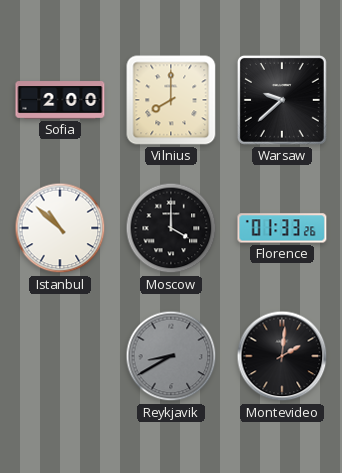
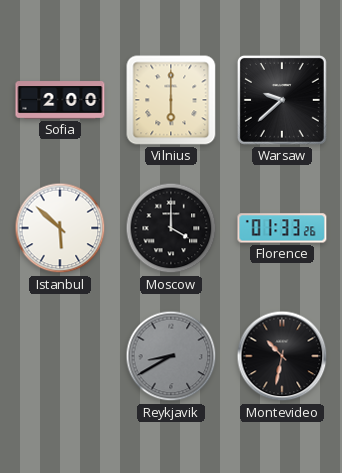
Vilnius: 8:00 -> 6:00
Istanbul: 10:52 -> 5:52
Montevideo: 2:01 -> 10:32
